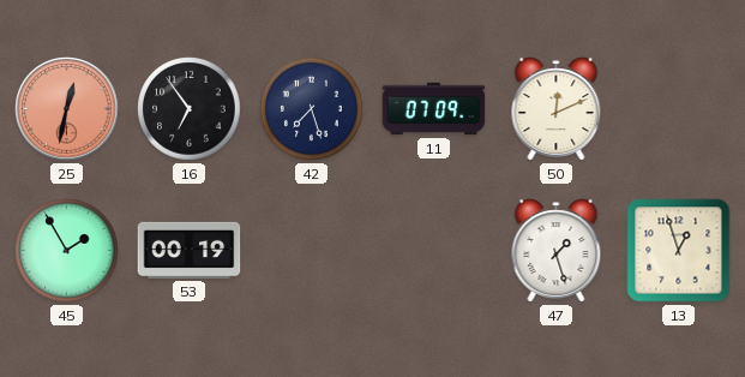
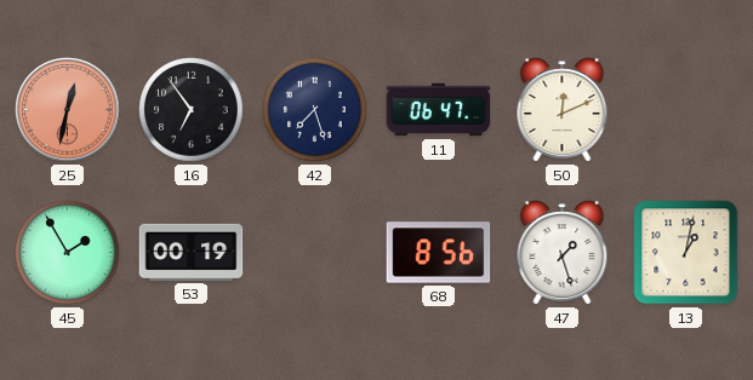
11: 07:09 -> 06:47
68: none -> 8:56
13: 12:57 -> 1:02
